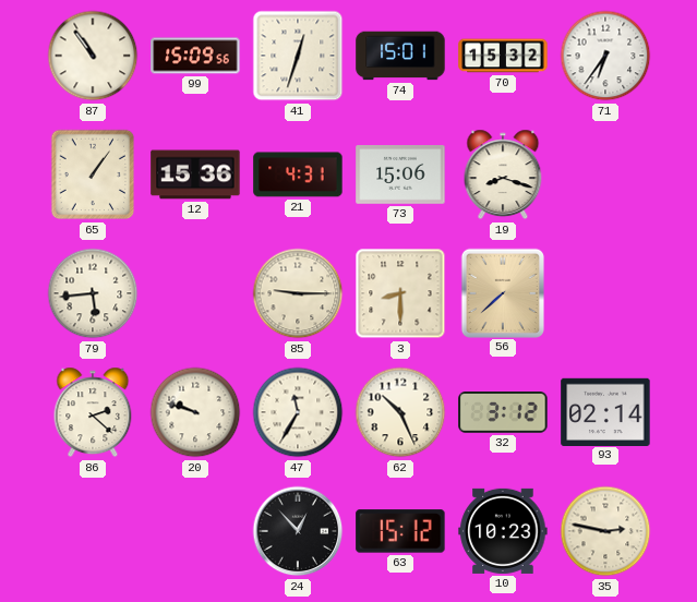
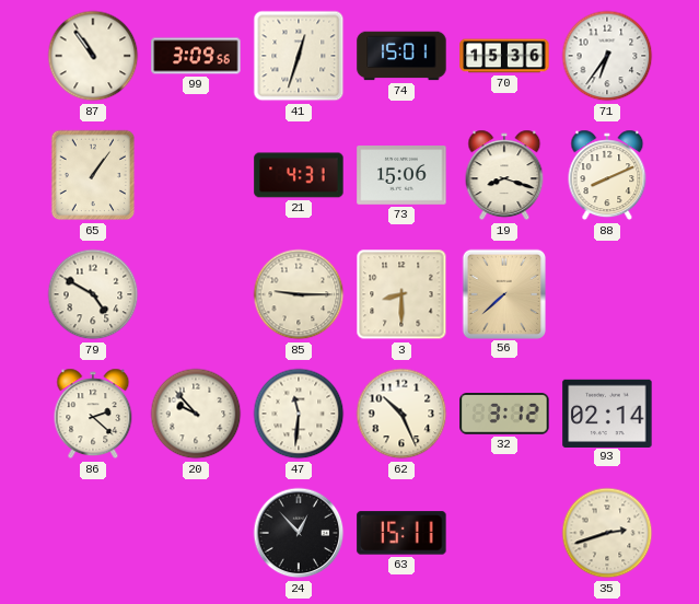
99: 15:09 -> 3:09
70: 15:32 -> 15:36
12: 15:36 -> none
88: none -> 8:11
79: 5:44 -> 4:50
20: 9:48 -> 9:53
47: 11:35 -> 11:31
63: 15:12 -> 15:11
10: 10:23 -> none
35: 2:47 -> 2:42
